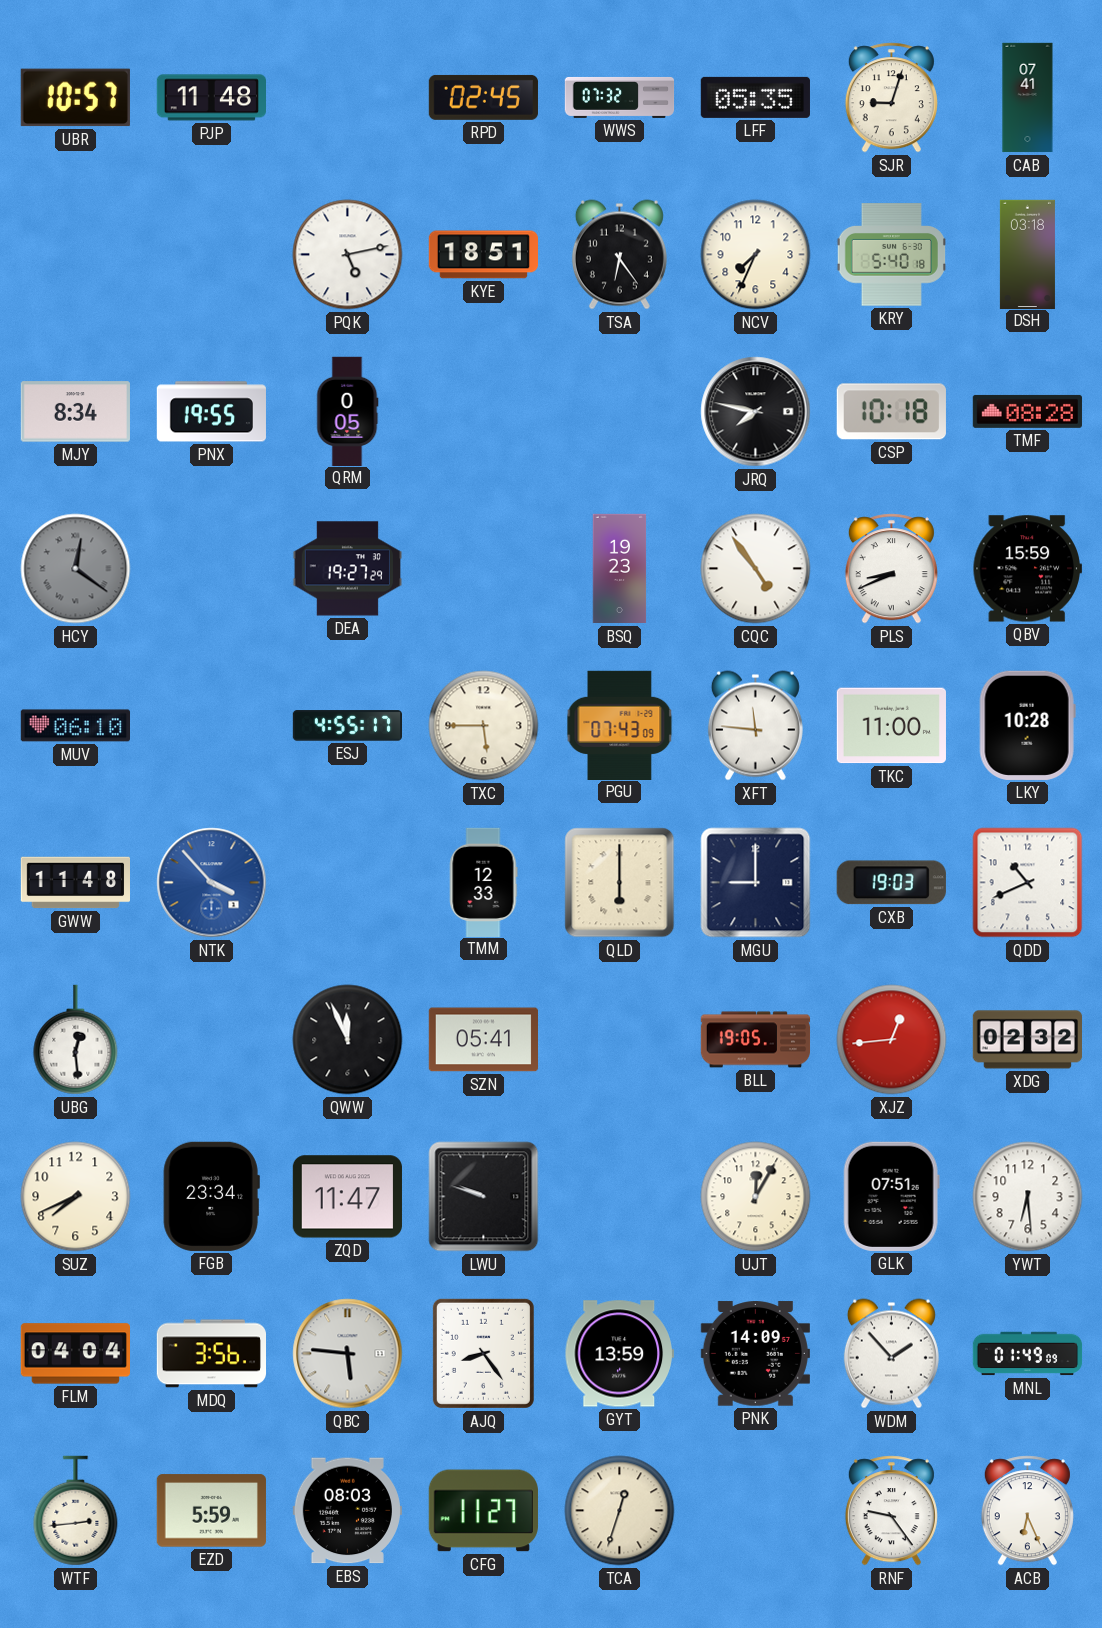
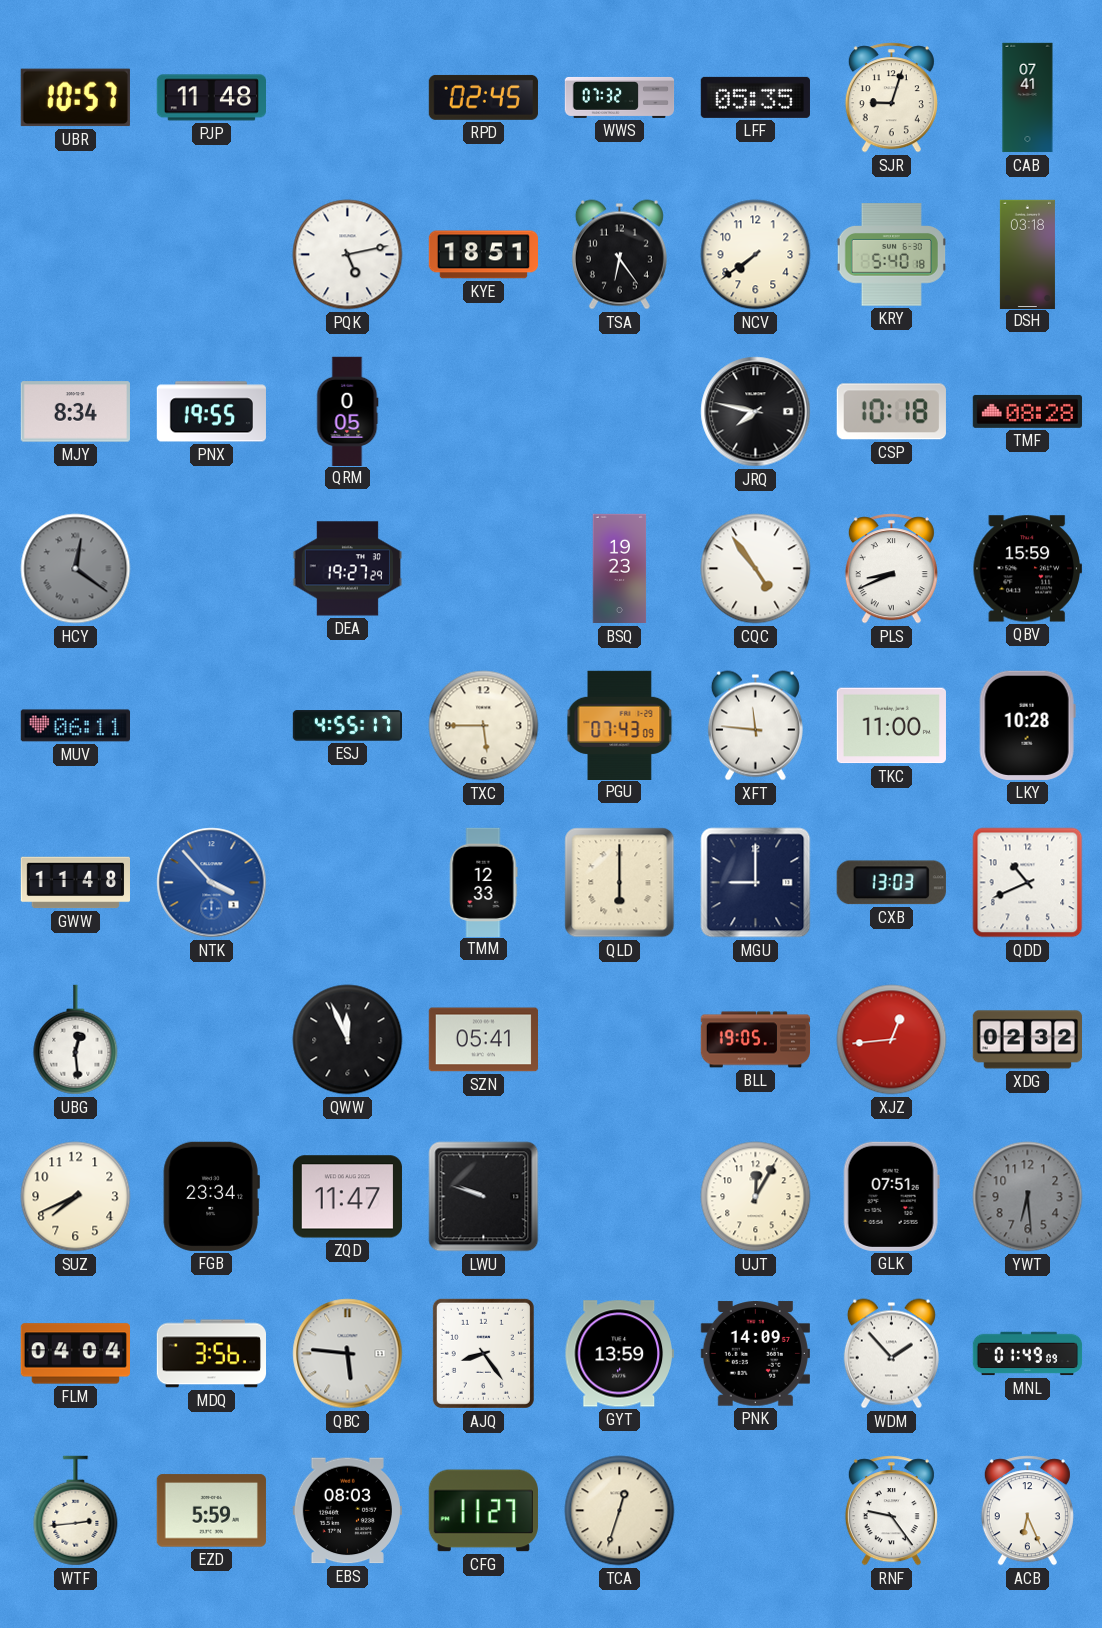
NCV: 7:34 -> 7:39
MUV: 06:10 -> 06:11
CXB: 19:03 -> 13:03
YWT dial: white -> grey
